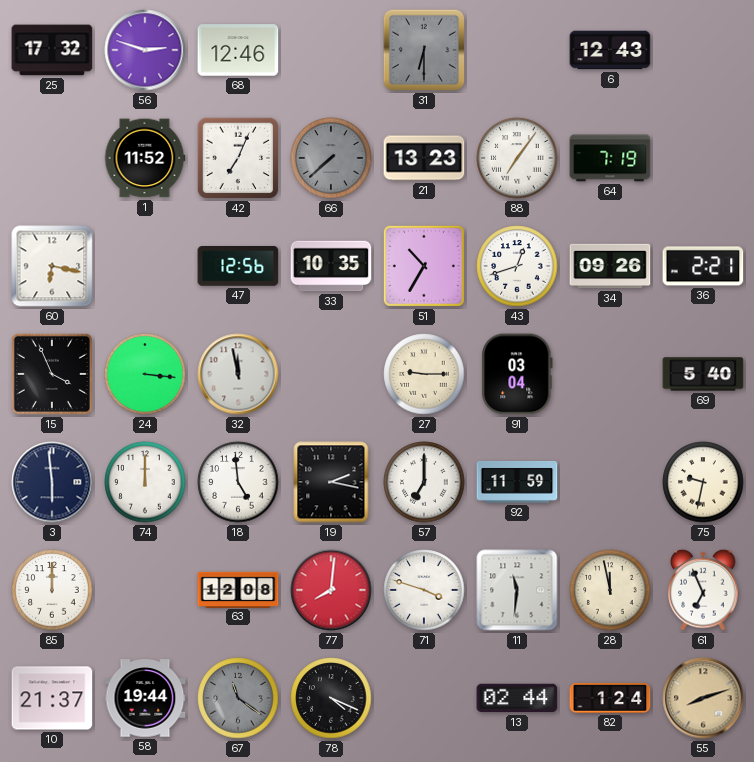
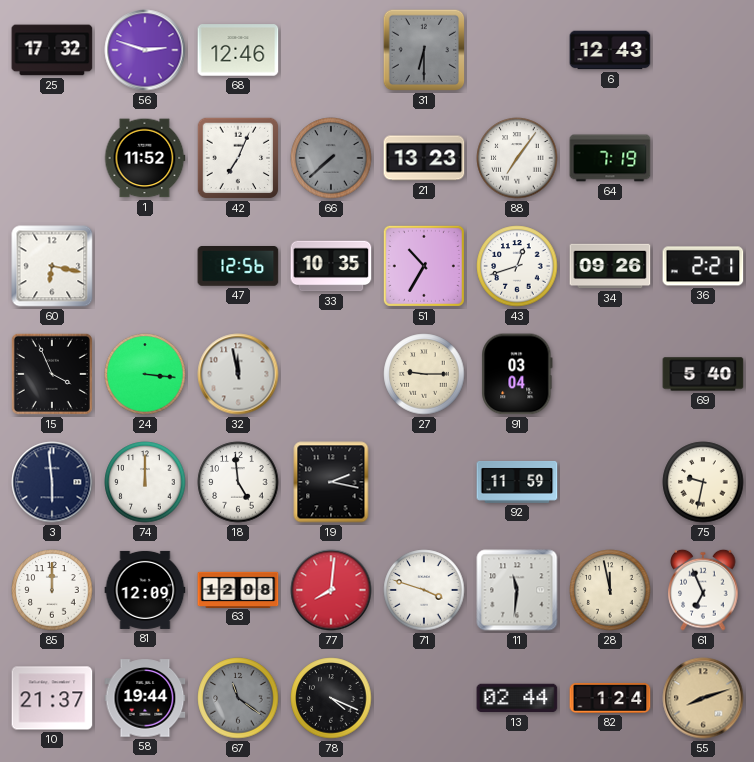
57: 7:00 -> none
81: none -> 12:09
